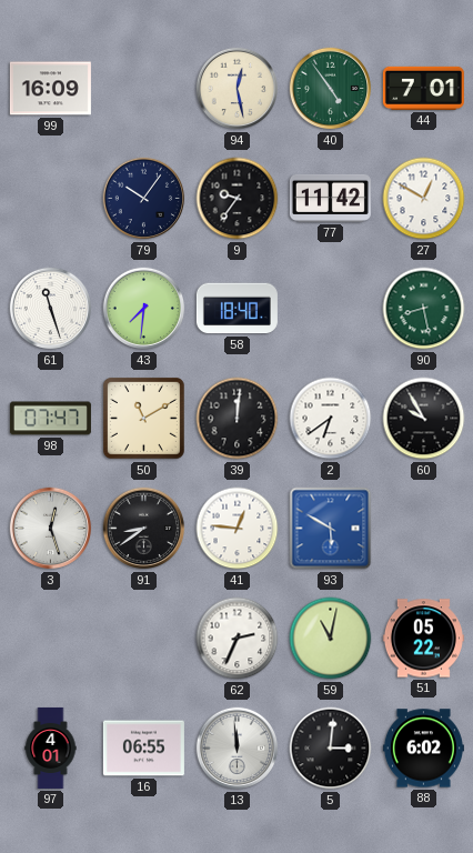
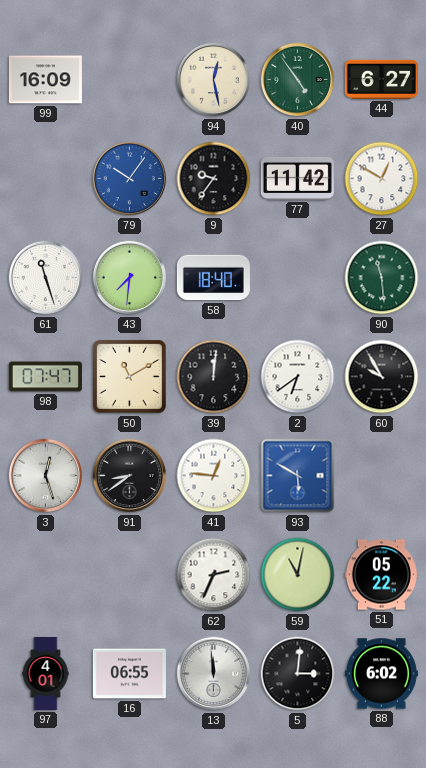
44: 7:01 -> 6:27
79 dial: navy -> blue
90: 8:28 -> 11:29
